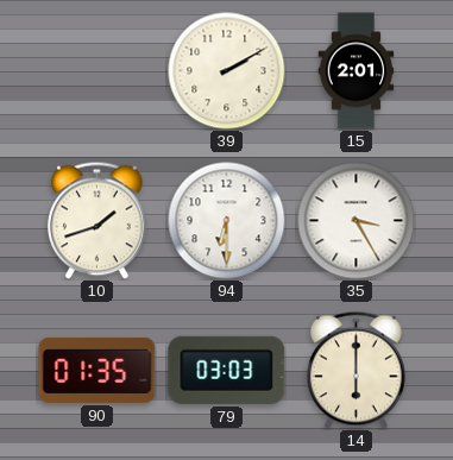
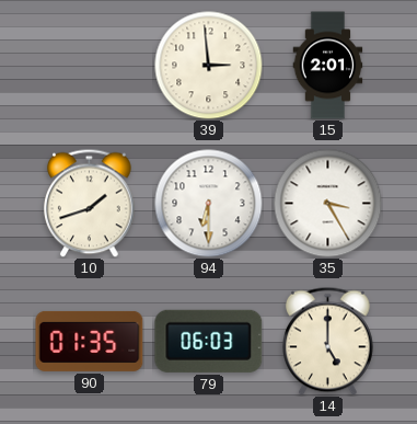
39: 2:10 -> 2:59
79: 03:03 -> 06:03
14: 6:00 -> 5:00
